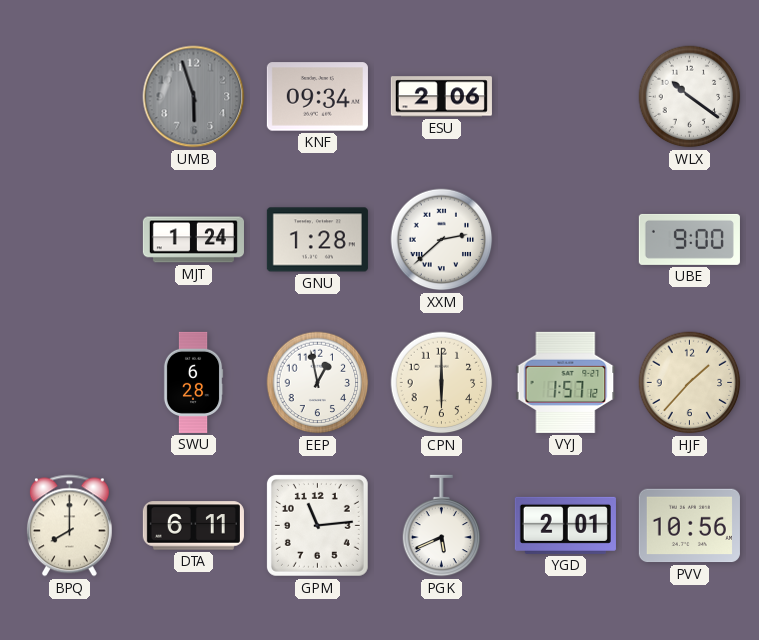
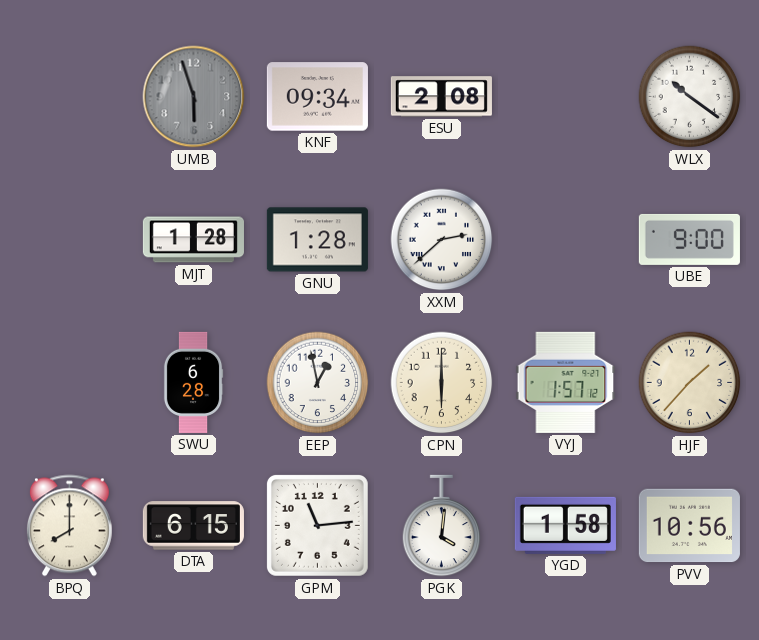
ESU: 2:06 -> 2:08
MJT: 1:24 -> 1:28
DTA: 6:11 -> 6:15
PGK: 5:41 -> 4:01
YGD: 2:01 -> 1:58
